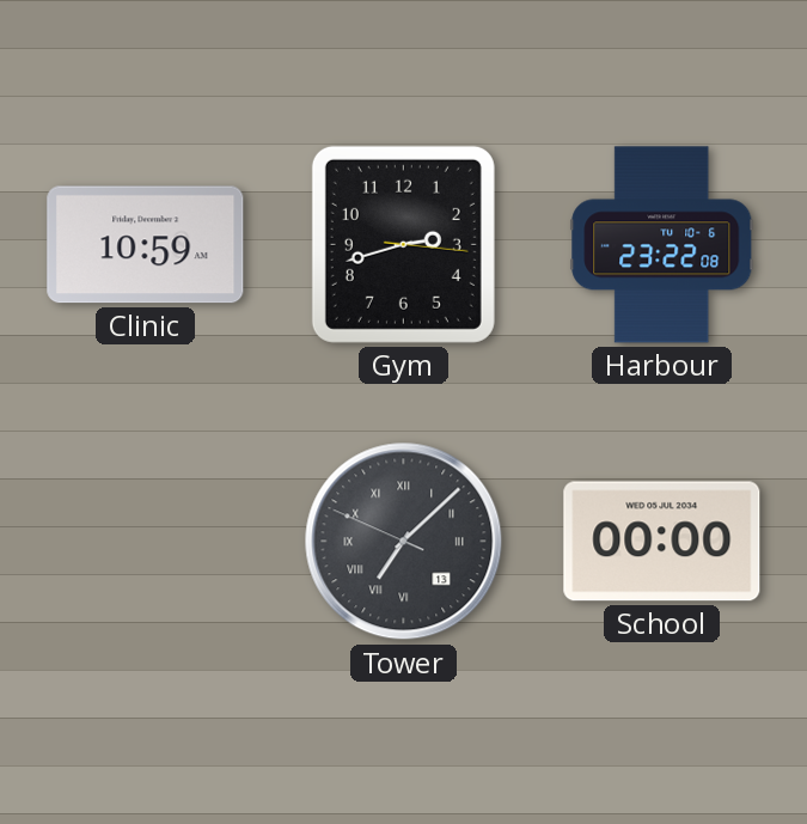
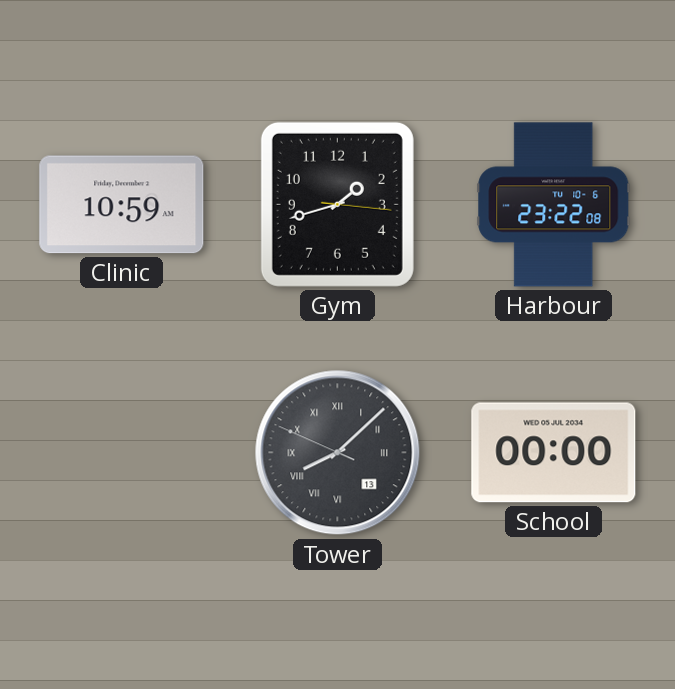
Gym: 2:42 -> 1:42
Tower: 7:07 -> 8:07
